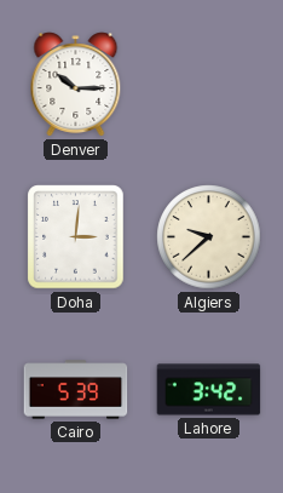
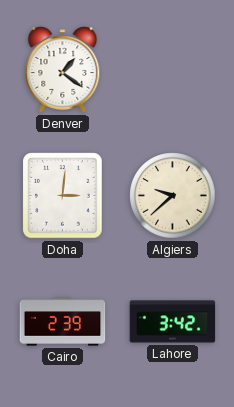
Denver: 10:15 -> 1:21
Cairo: 5:39 -> 2:39
